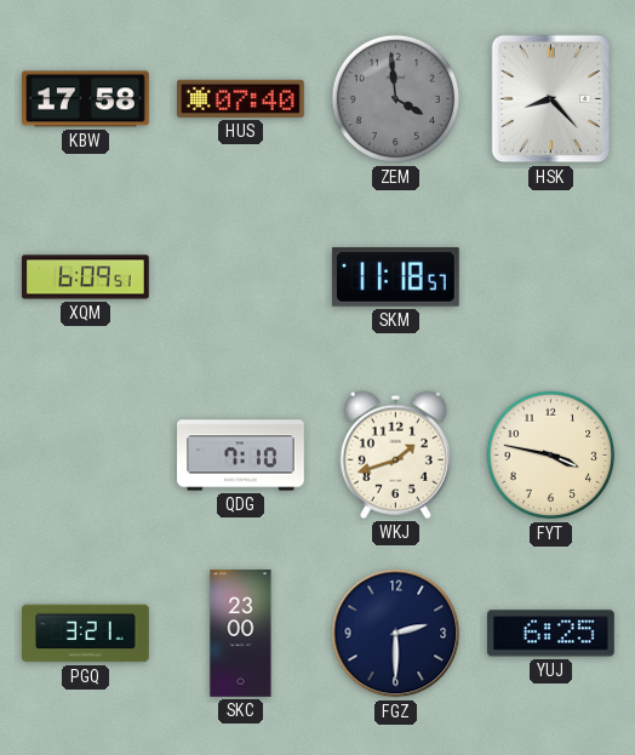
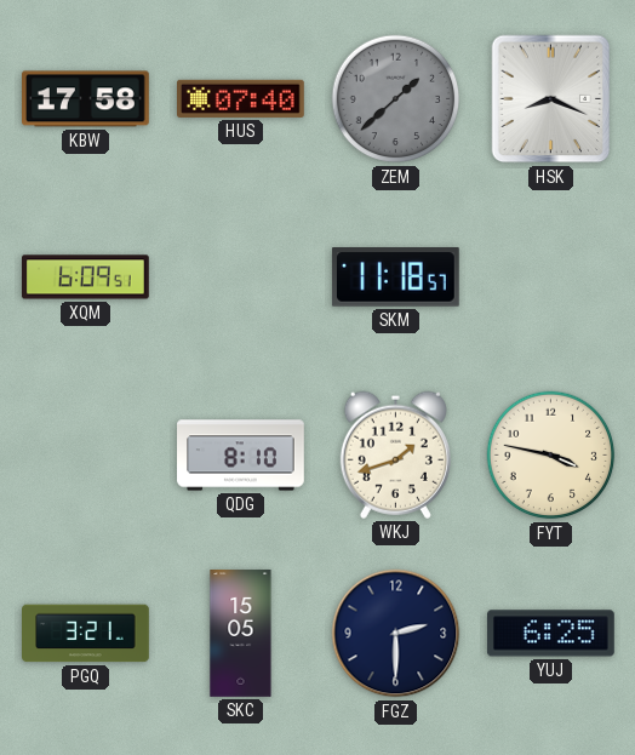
ZEM: 3:59 -> 1:38
HSK: 8:23 -> 8:19
QDG: 7:10 -> 8:10
SKC: 23:00 -> 15:05
